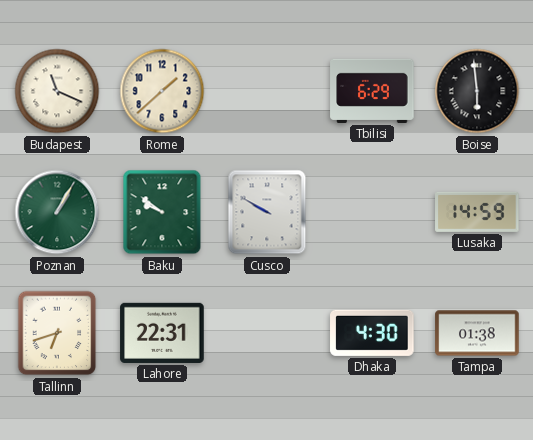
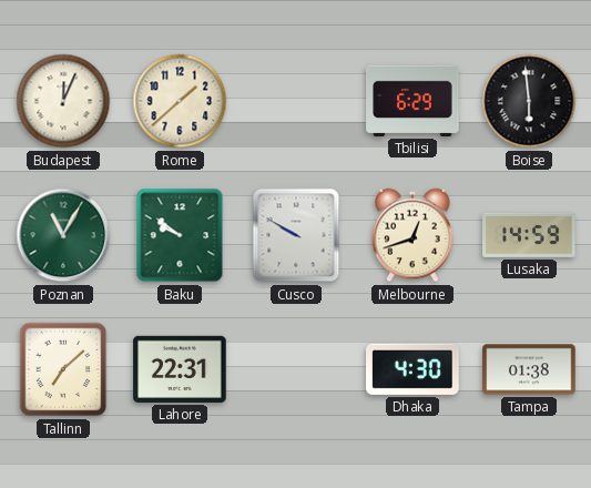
Budapest: 11:19 -> 12:04
Poznan: 1:05 -> 11:05
Melbourne: none -> 12:42
Tallinn: 6:42 -> 7:08
